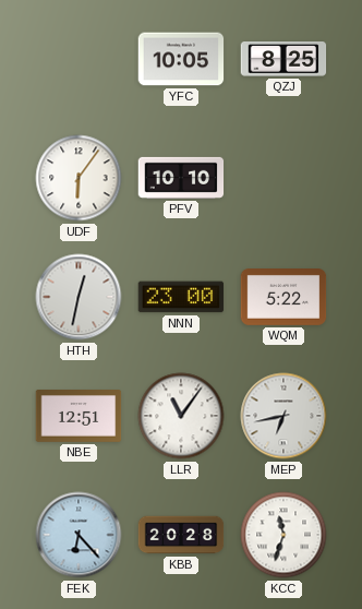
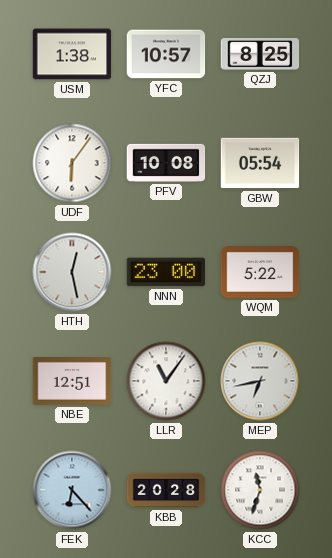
USM: none -> 1:38
YFC: 10:05 -> 10:57
PFV: 10:10 -> 10:08
GBW: none -> 05:54
HTH: 12:32 -> 12:28
